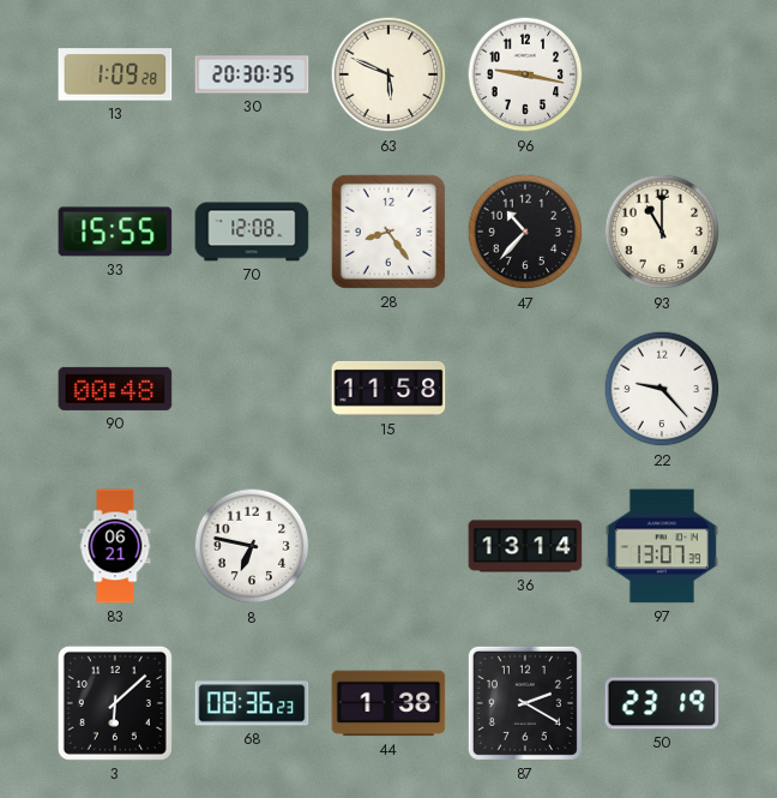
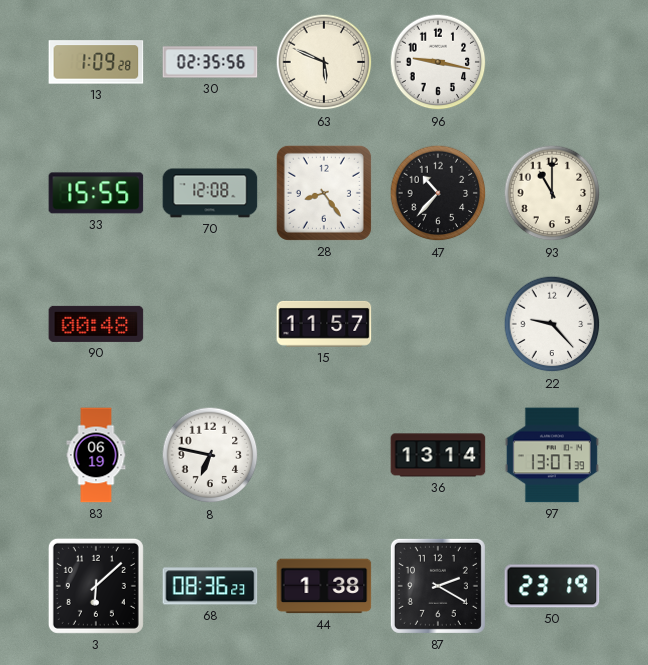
30: 20:30 -> 02:35
15: 11:58 -> 11:57
83: 06:21 -> 06:19
